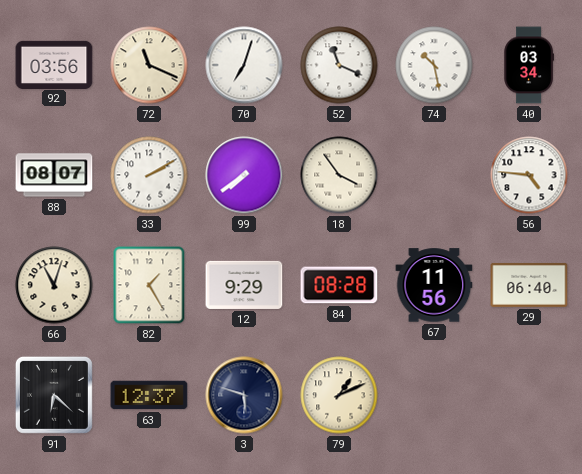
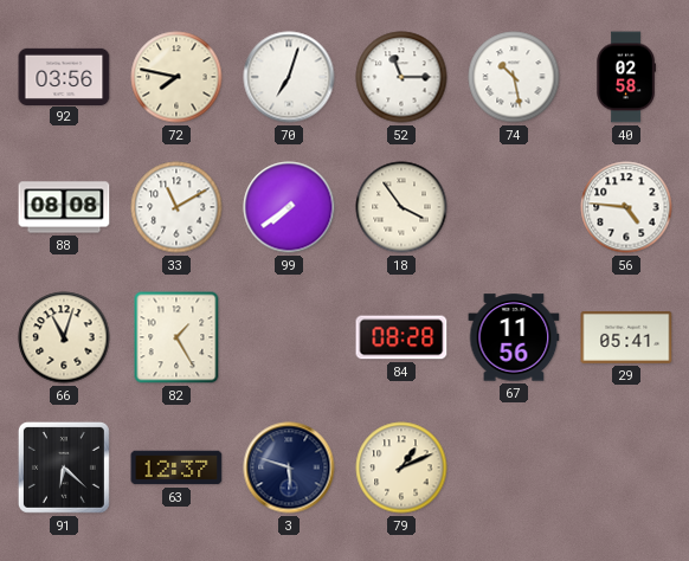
72: 11:19 -> 7:47
52: 11:19 -> 11:15
40: 03:34 -> 02:58
88: 08:07 -> 08:08
33: 2:10 -> 11:10
12: 9:29 -> none
29: 06:40 -> 05:41
